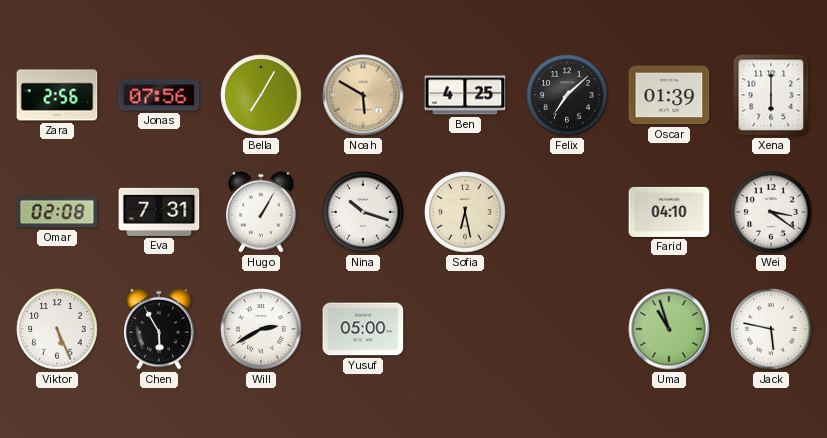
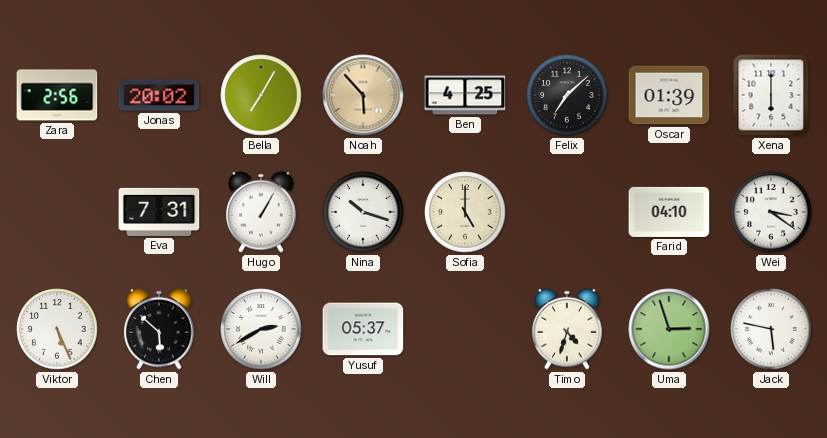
Jonas: 07:56 -> 20:02
Noah: 5:50 -> 5:53
Omar: 02:08 -> none
Sofia: 6:28 -> 5:00
Chen: 5:55 -> 5:52
Yusuf: 05:00 -> 05:37
Timo: none -> 4:33
Uma: 10:57 -> 2:57
